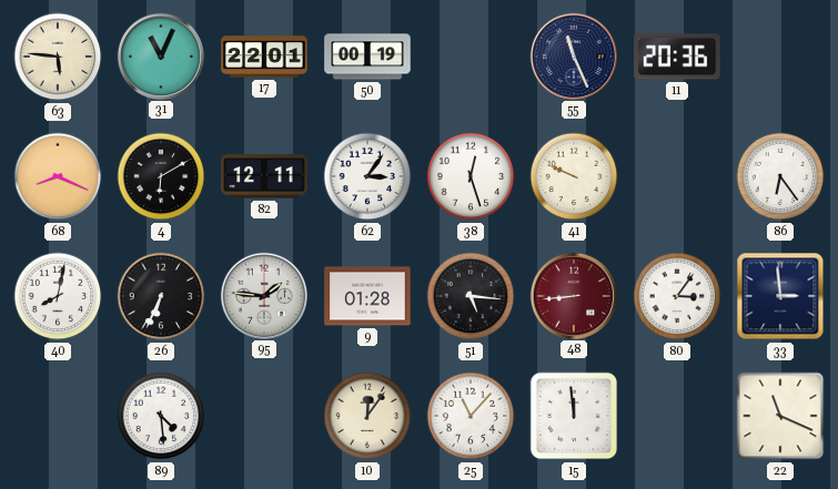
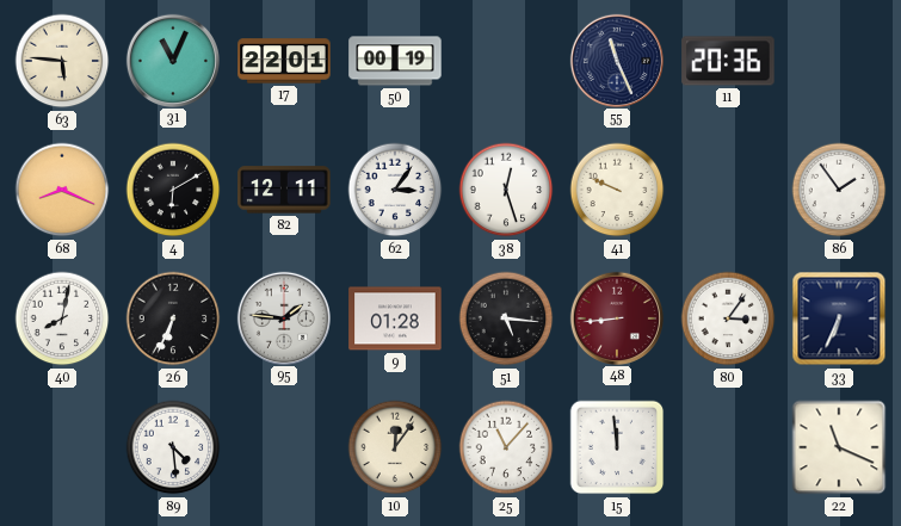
86: 6:24 -> 1:54
33: 2:59 -> 6:34
